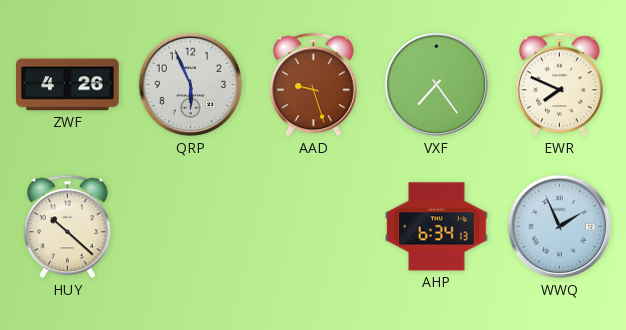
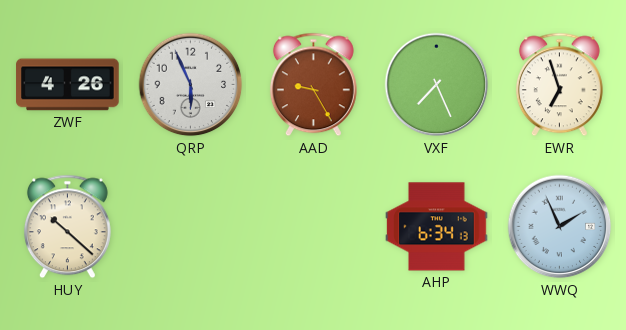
AAD: 9:27 -> 9:25
VXF: 7:24 -> 7:26
EWR: 7:49 -> 6:57
